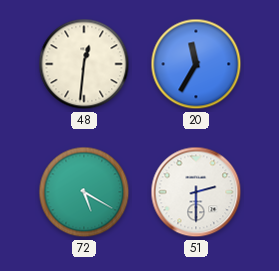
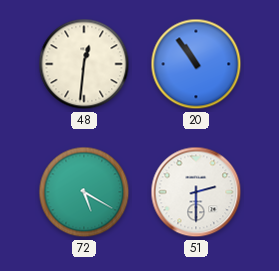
20: 11:35 -> 10:54
